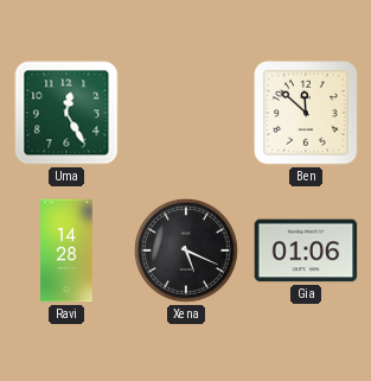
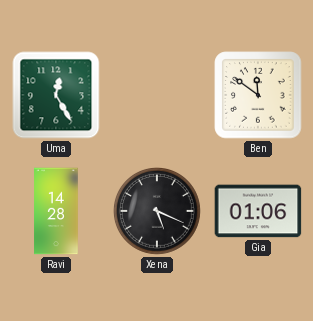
Ben: 11:52 -> 11:51
